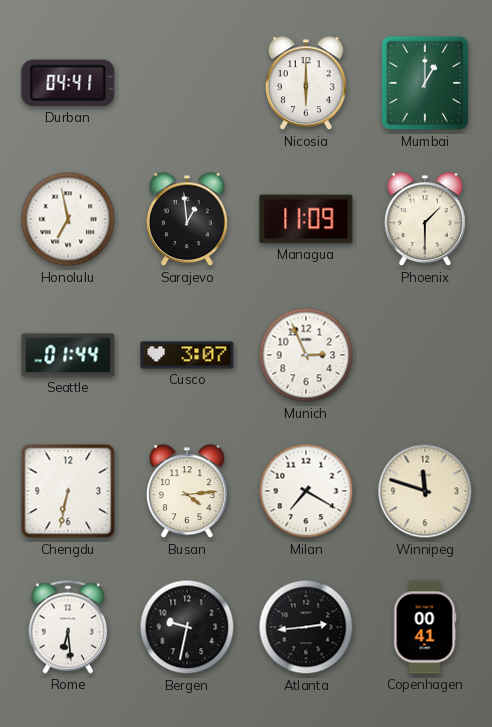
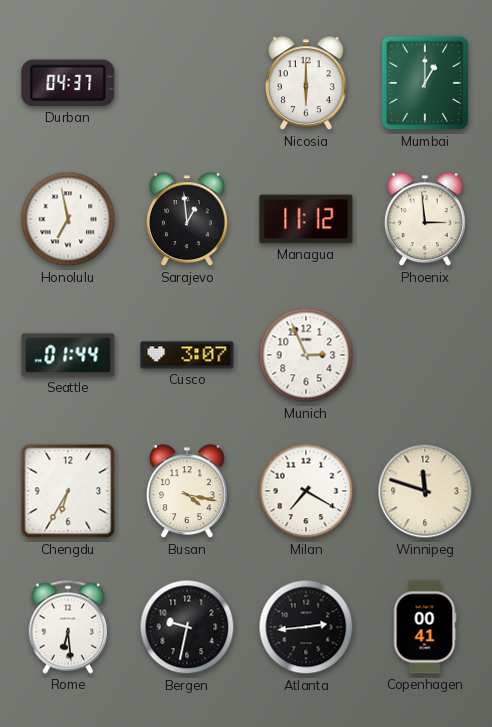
Durban: 04:41 -> 04:37
Managua: 11:09 -> 11:12
Phoenix: 1:30 -> 2:59
Chengdu: 6:32 -> 6:35
Busan: 4:14 -> 4:17
